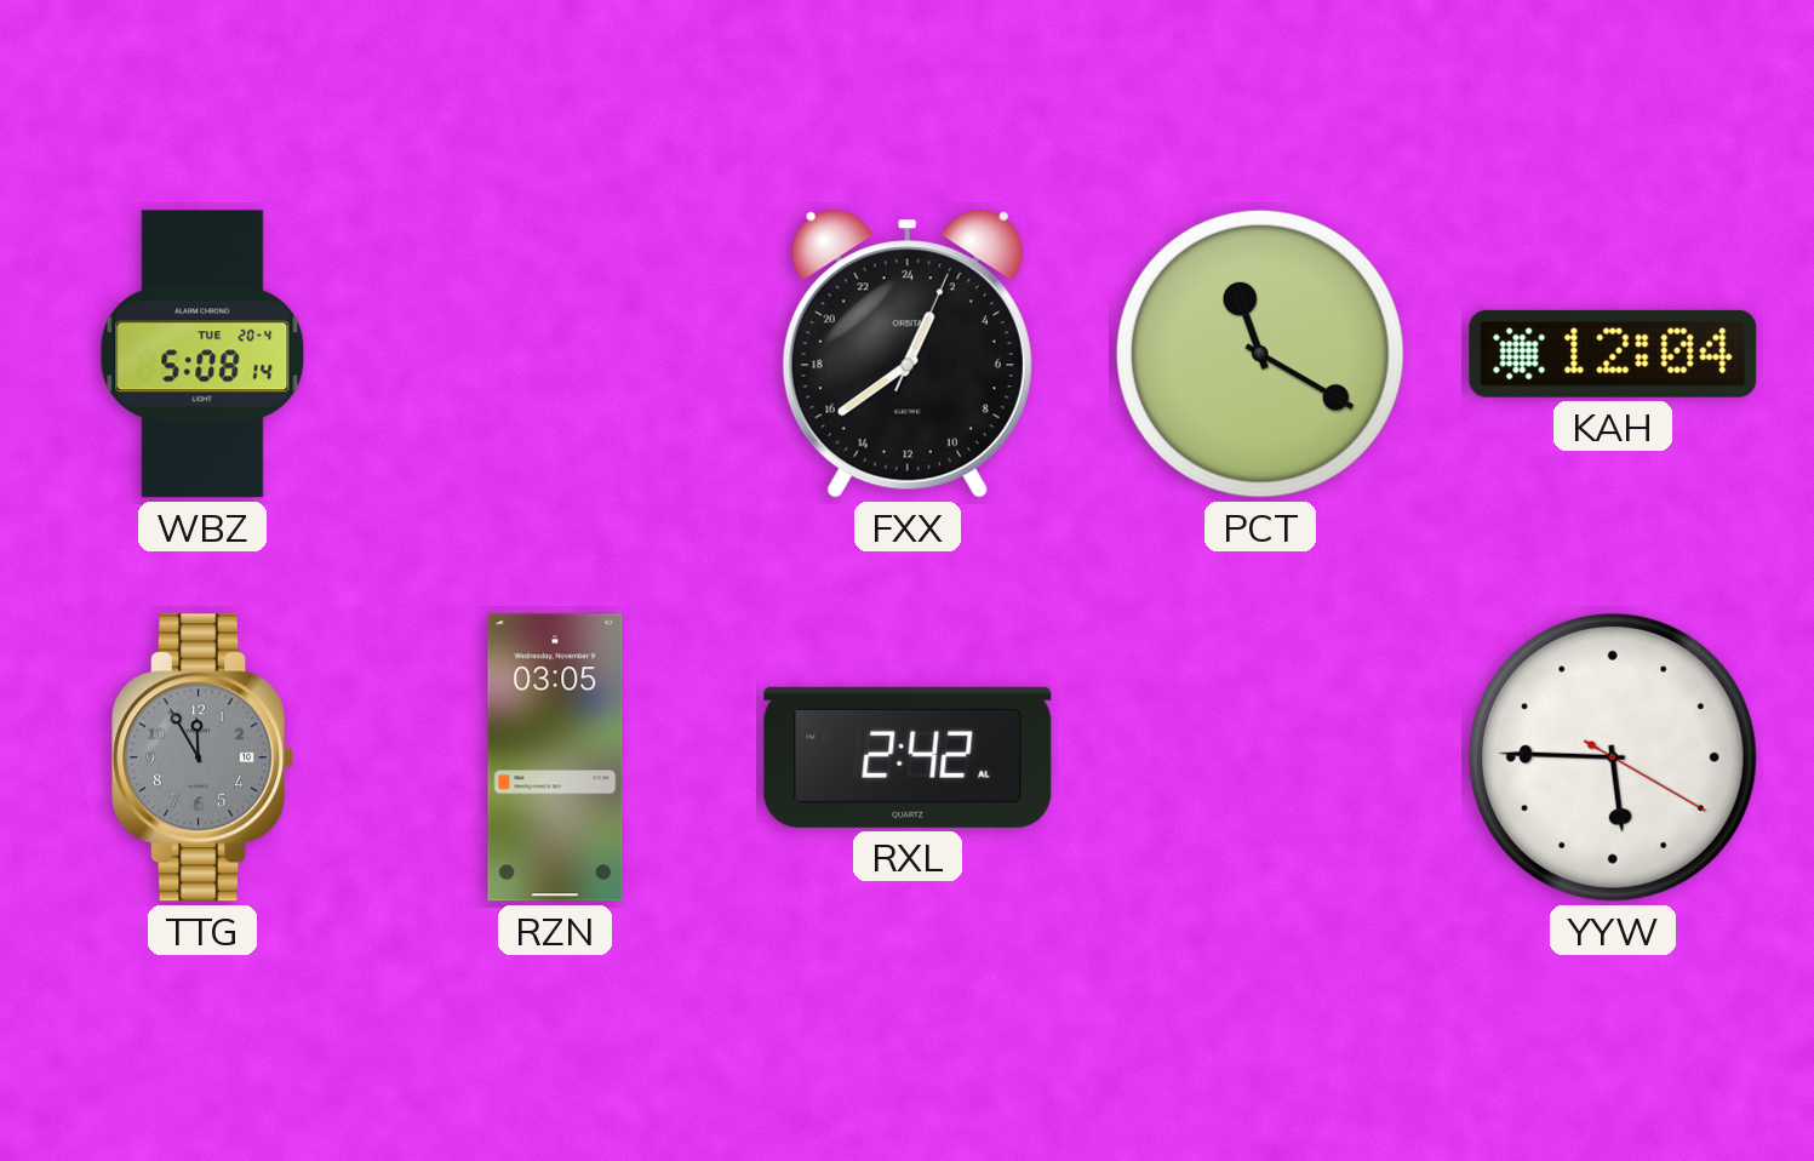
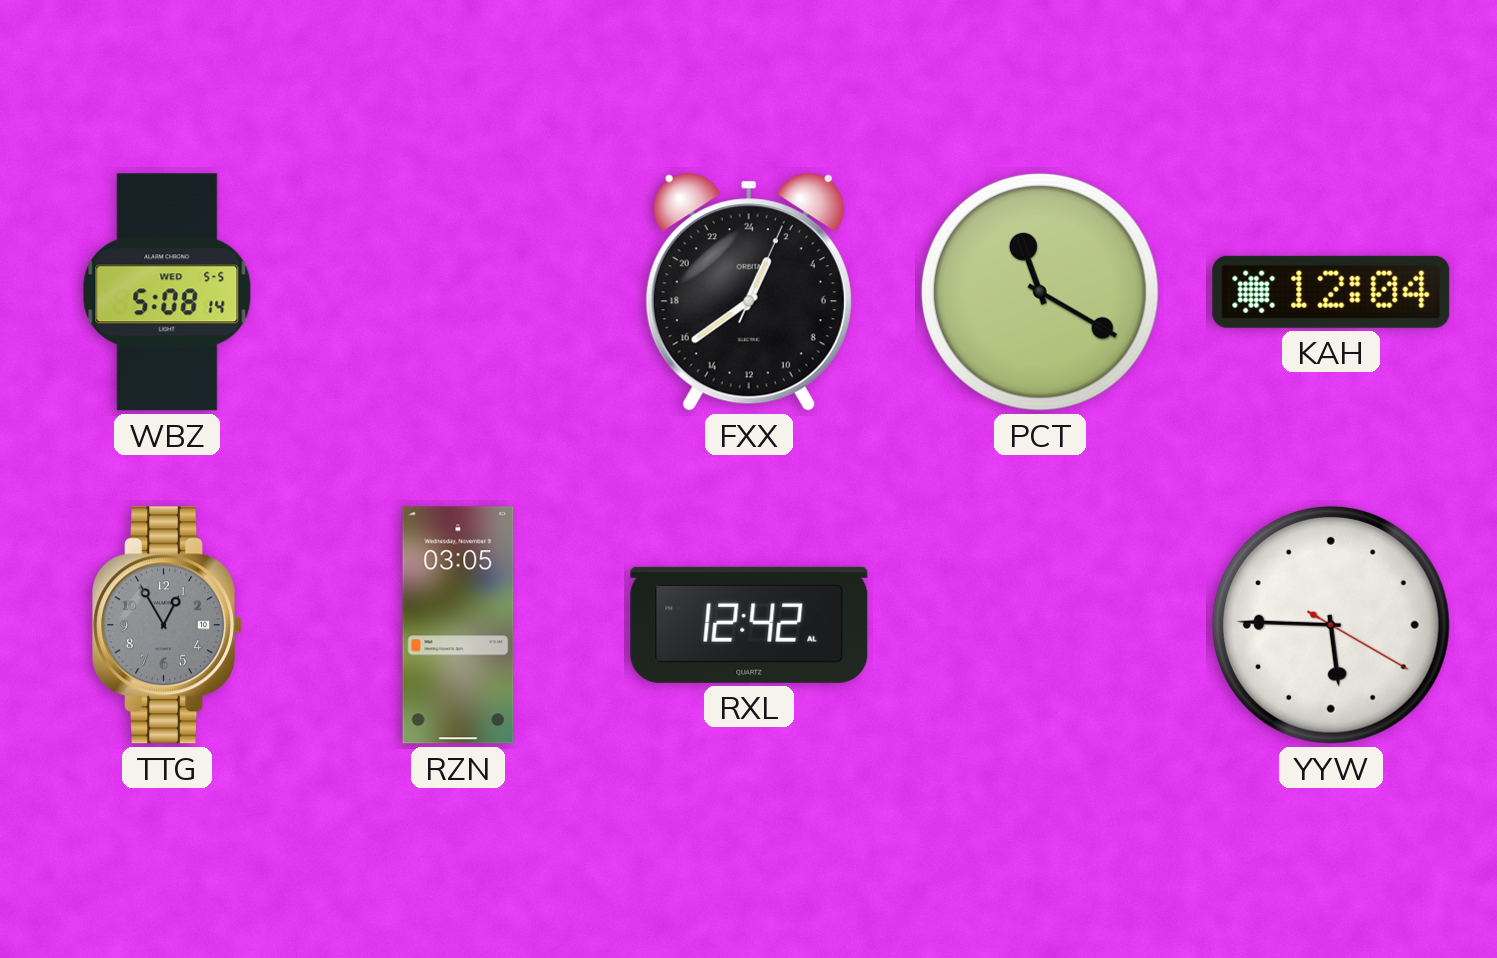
WBZ date: TUE 20-4 -> WED 5-5
TTG: 11:55 -> 12:55
RXL: 2:42 -> 12:42
